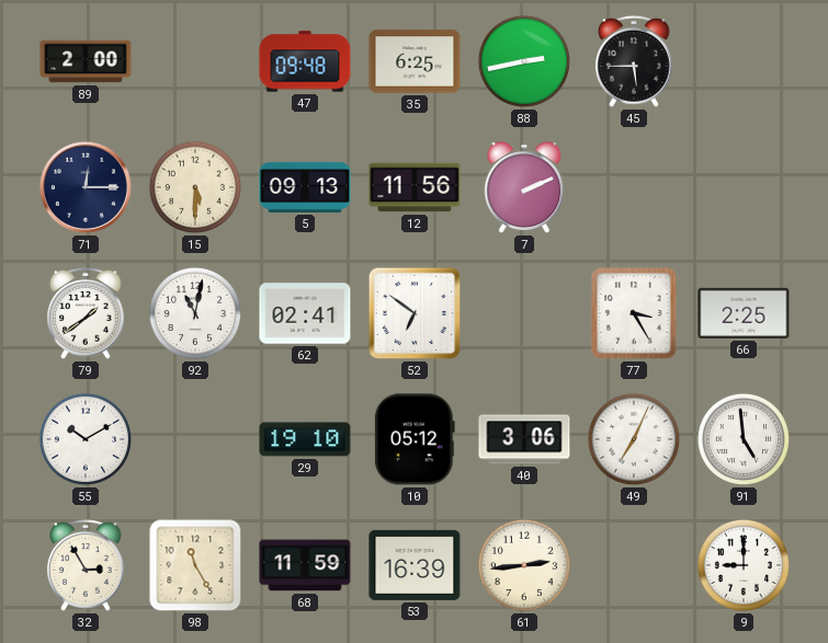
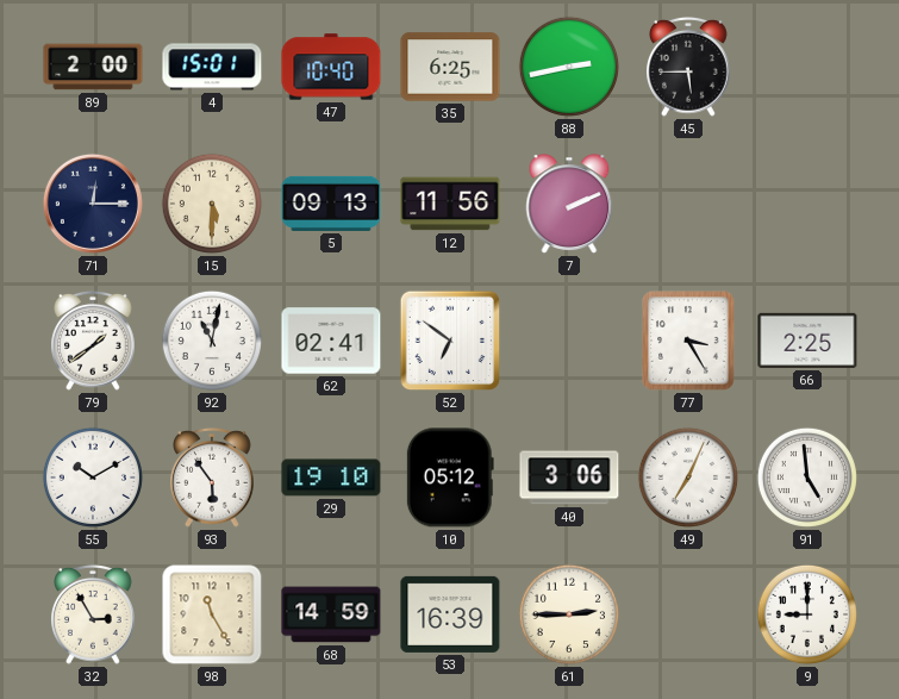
4: none -> 15:01
47: 09:48 -> 10:40
93: none -> 5:54
68: 11:59 -> 14:59
61: 2:44 -> 2:45
